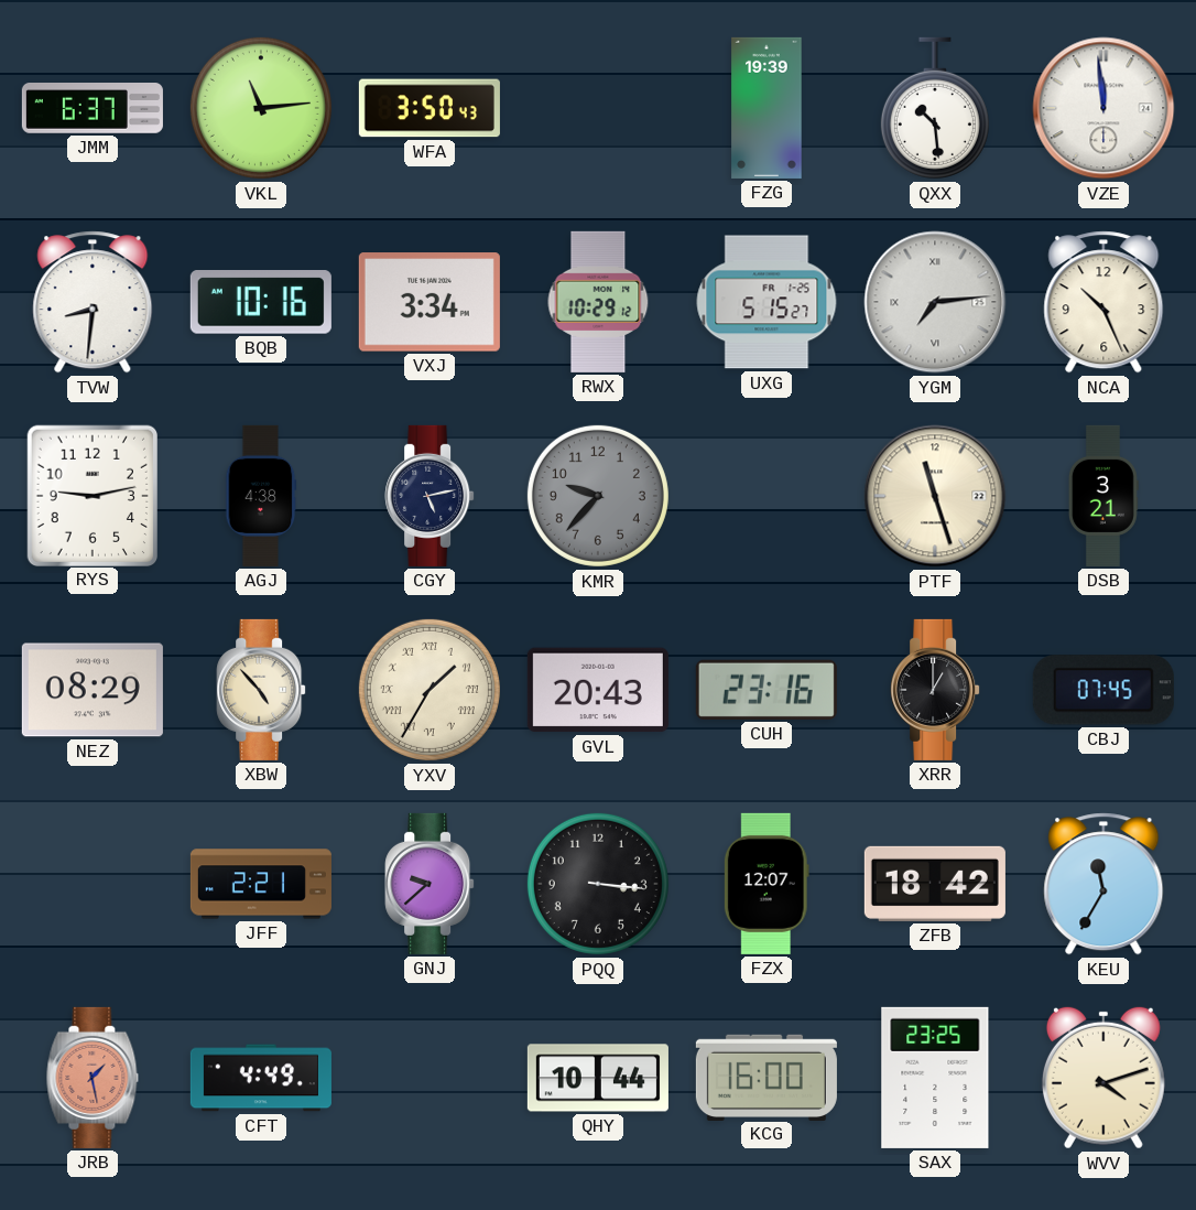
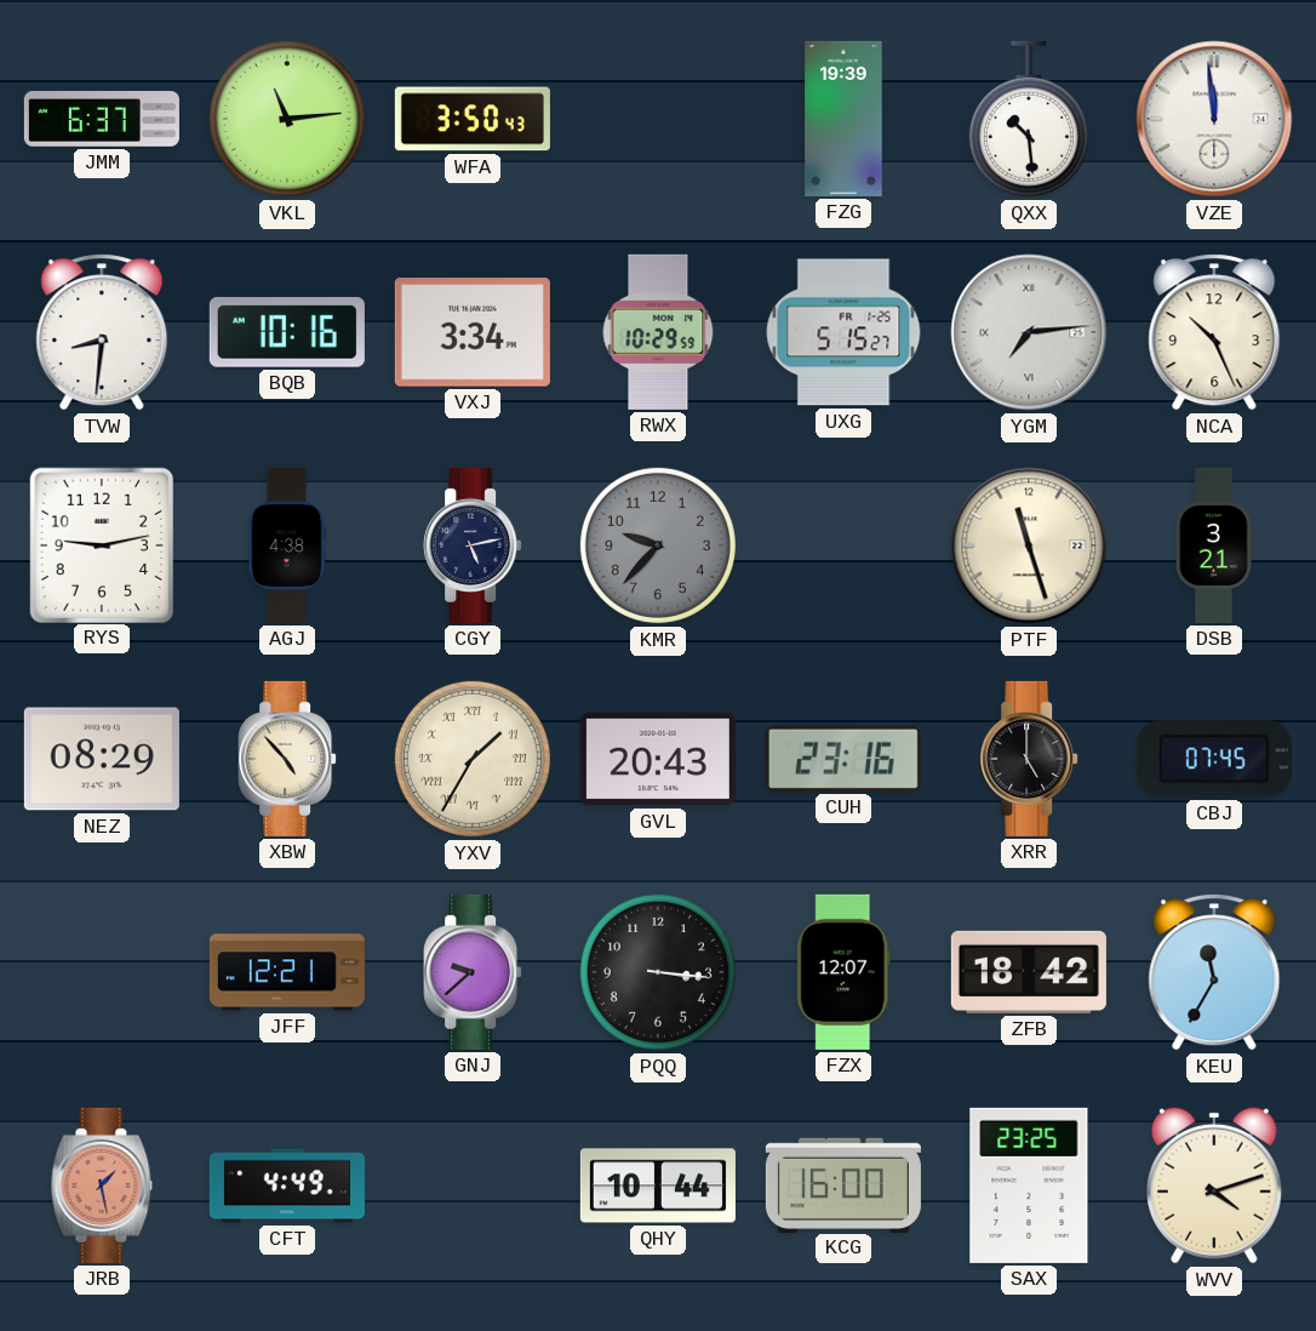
RWX: 10:29:12 -> 10:29:59
XRR: 1:00 -> 5:00
JFF: 2:21 -> 12:21
